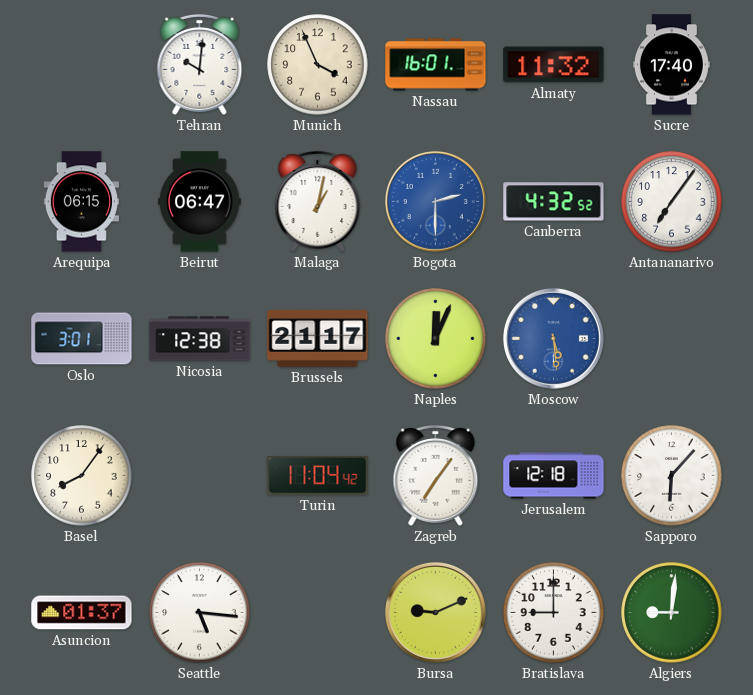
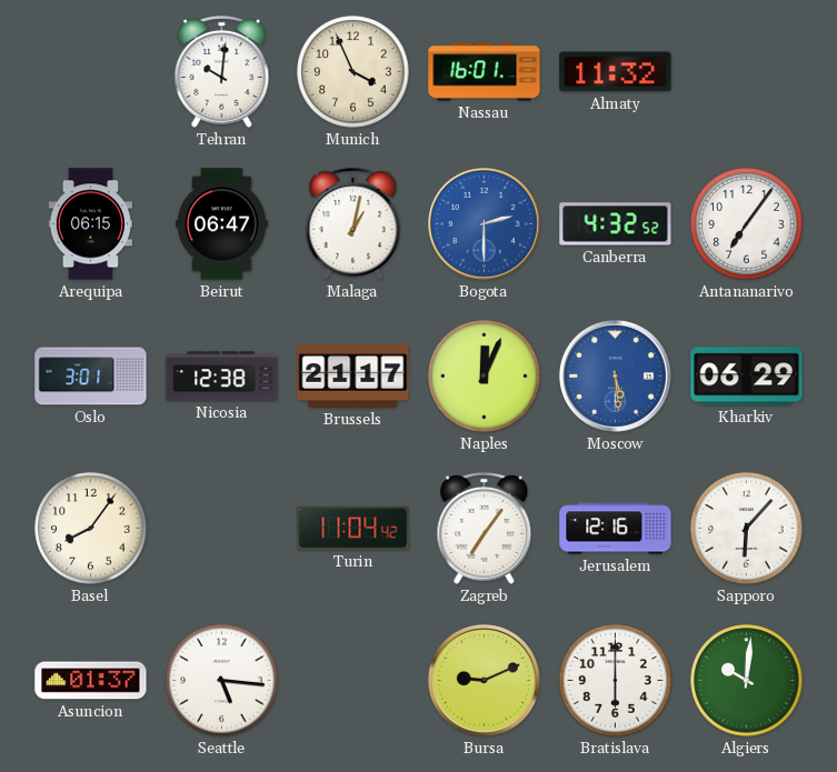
Sucre: 17:40 -> none
Kharkiv: none -> 06:29
Jerusalem: 12:18 -> 12:16
Bratislava: 9:00 -> 6:00
Algiers: 9:01 -> 10:01
